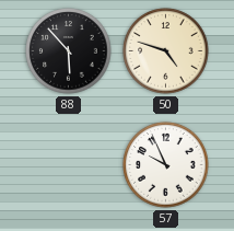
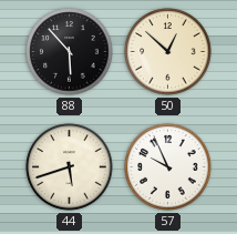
50: 4:48 -> 12:52
44: none -> 5:42
